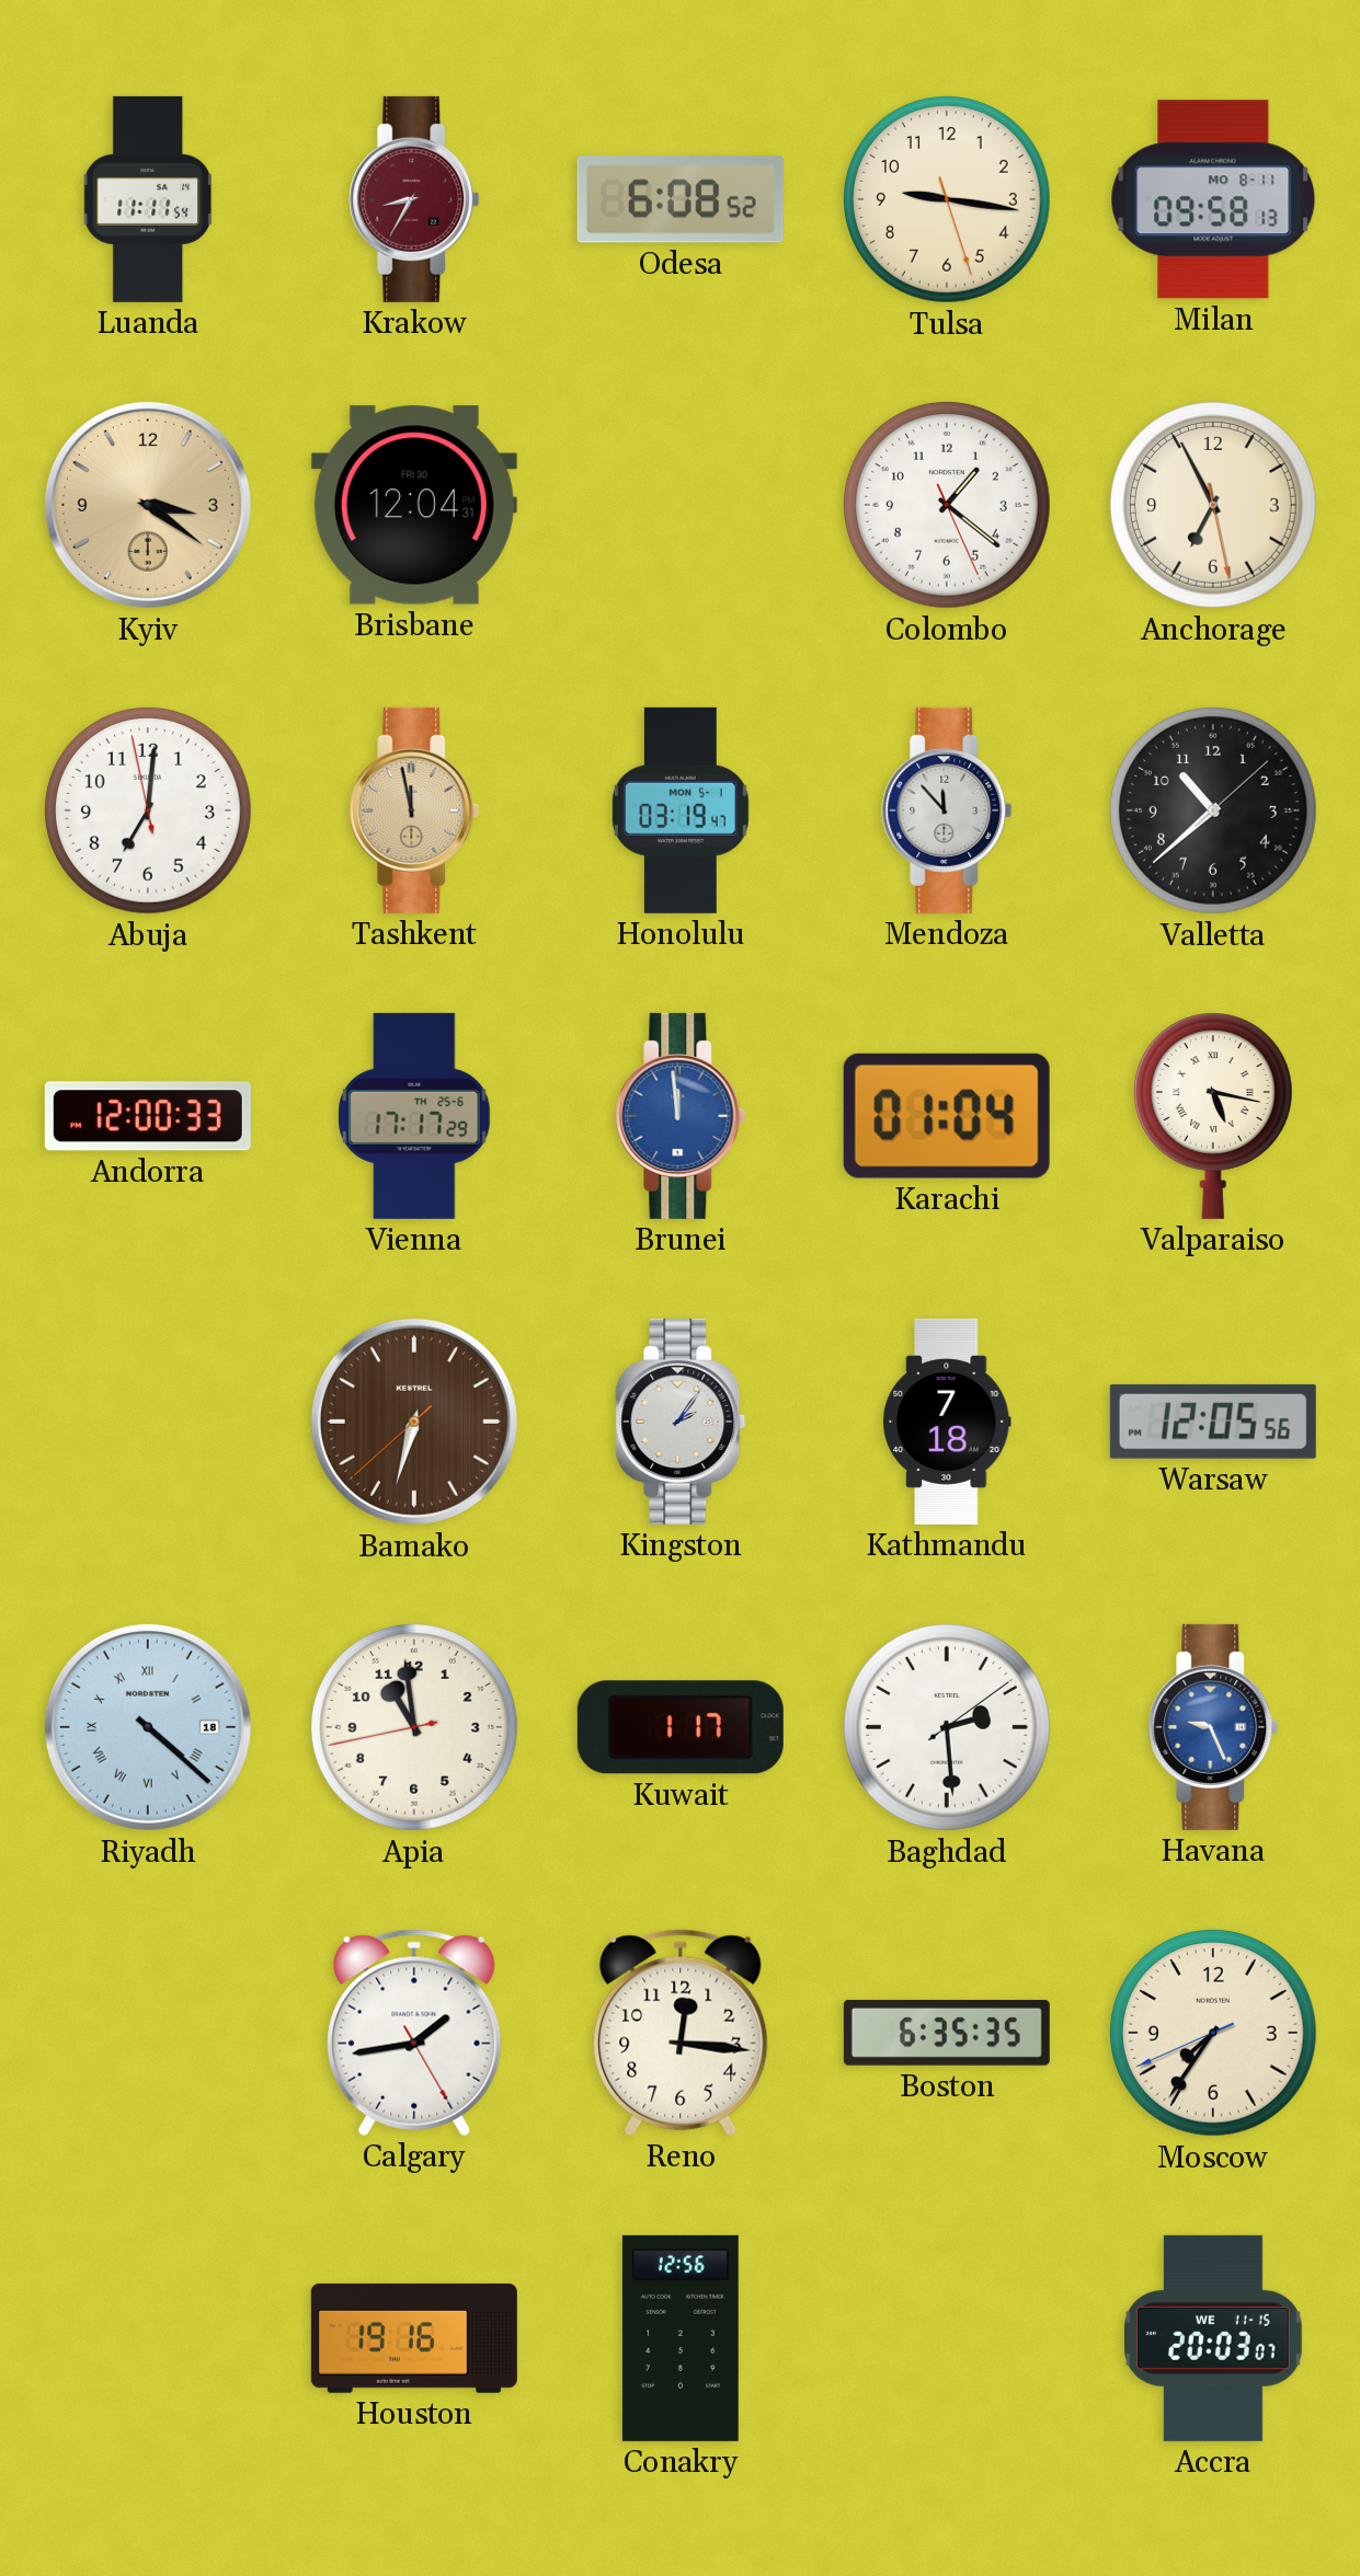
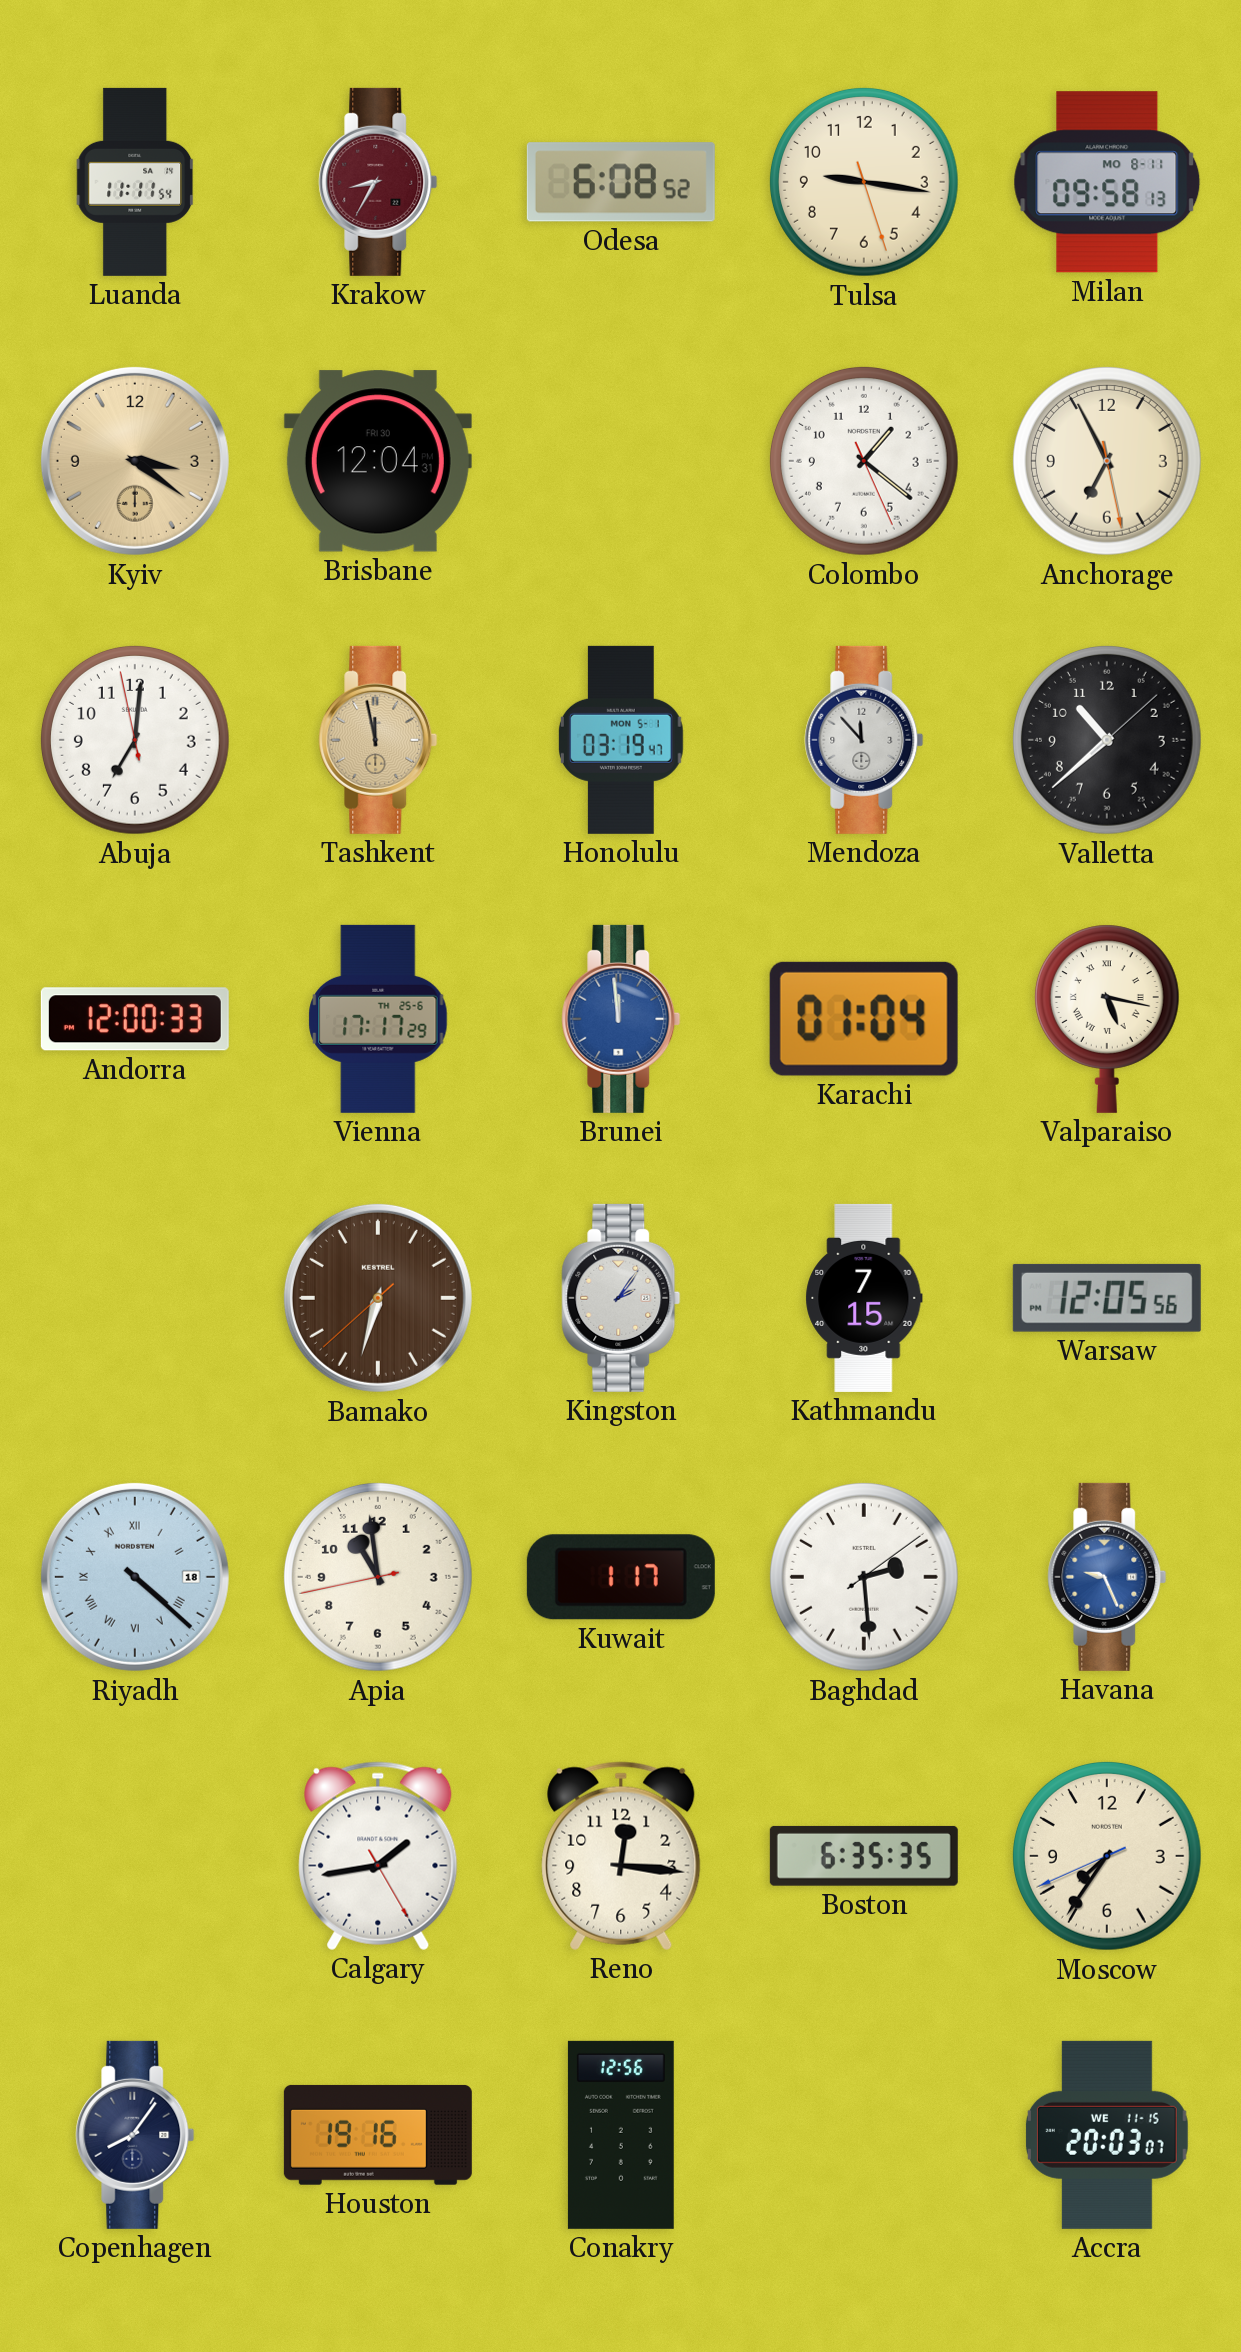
Kathmandu: 7:18 -> 7:15
Copenhagen: none -> 8:06
